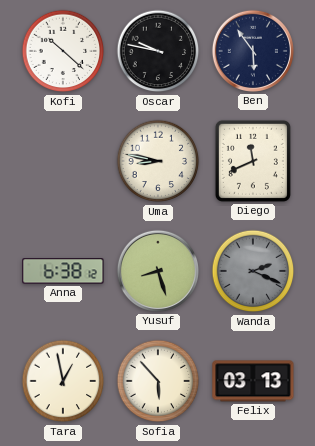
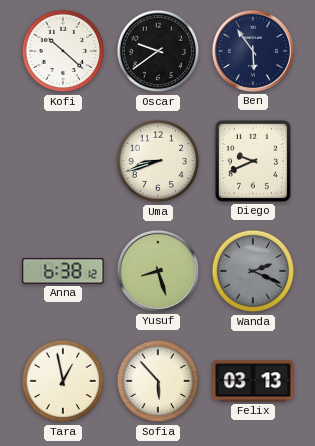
Oscar: 9:47 -> 9:39
Uma: 8:47 -> 8:42
Diego: 11:41 -> 9:41
